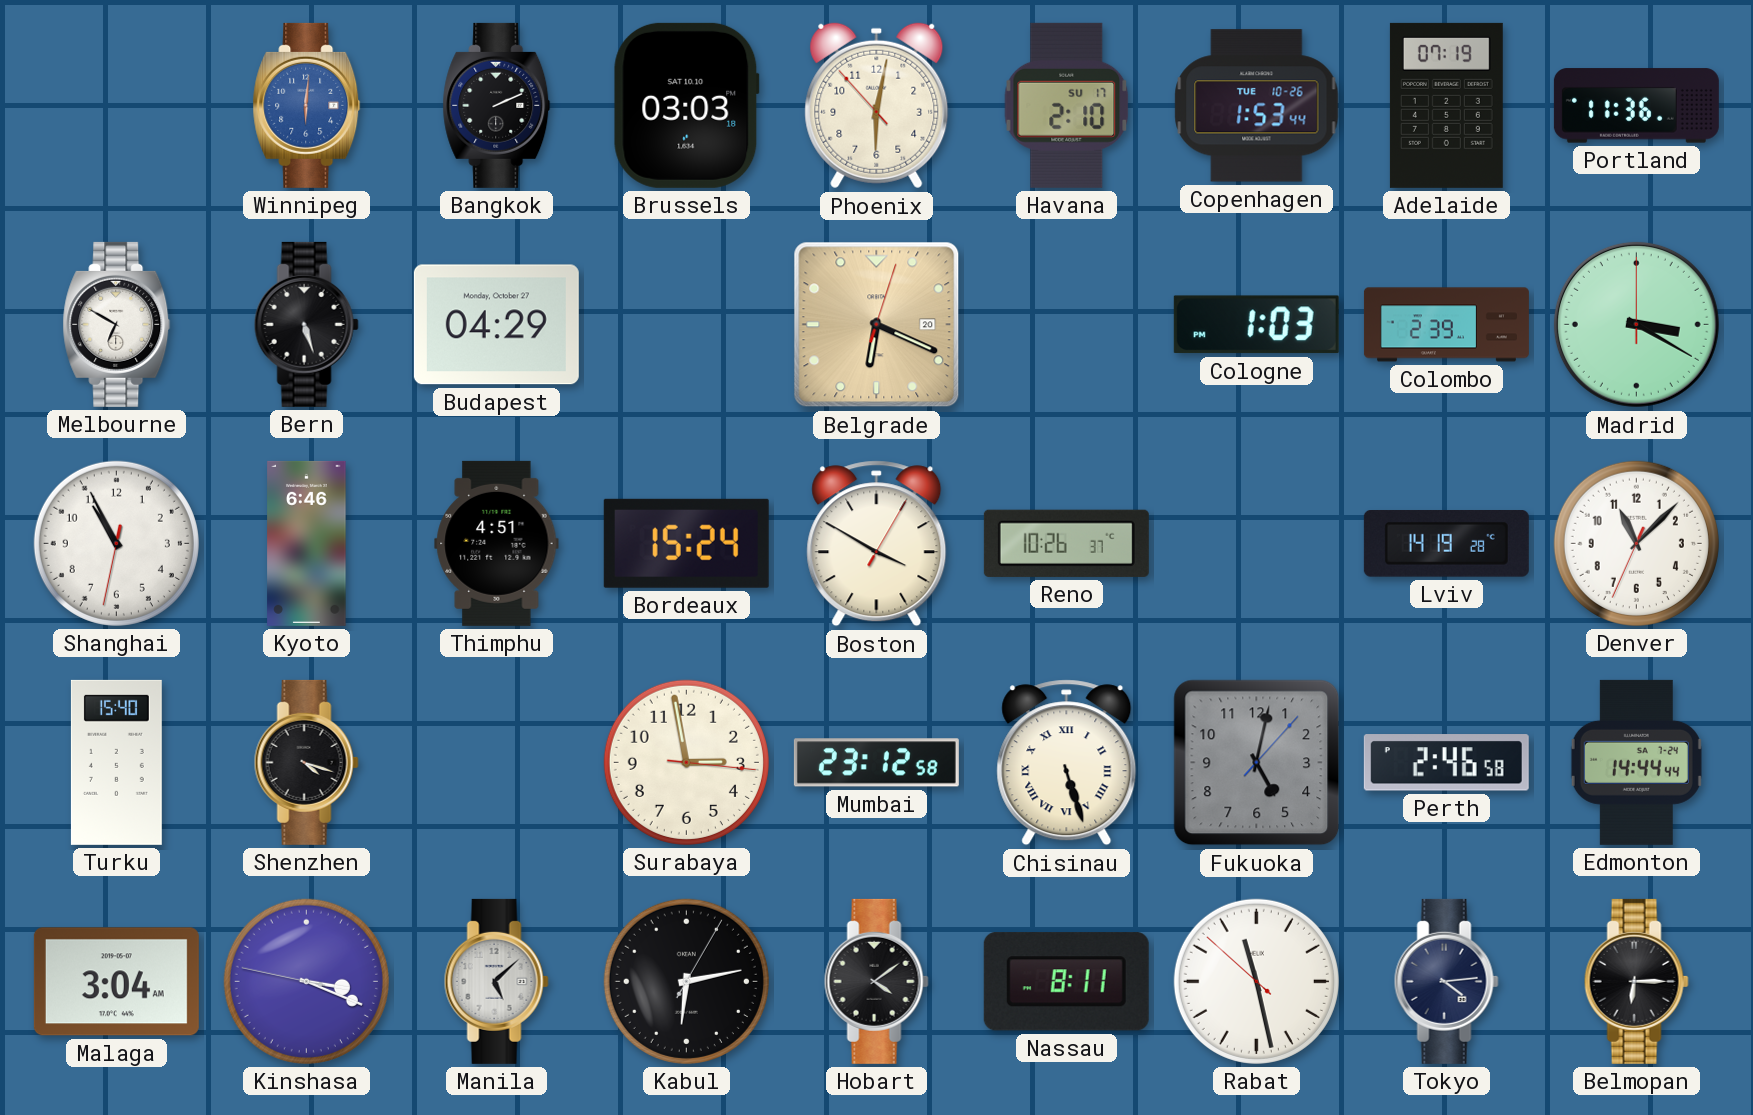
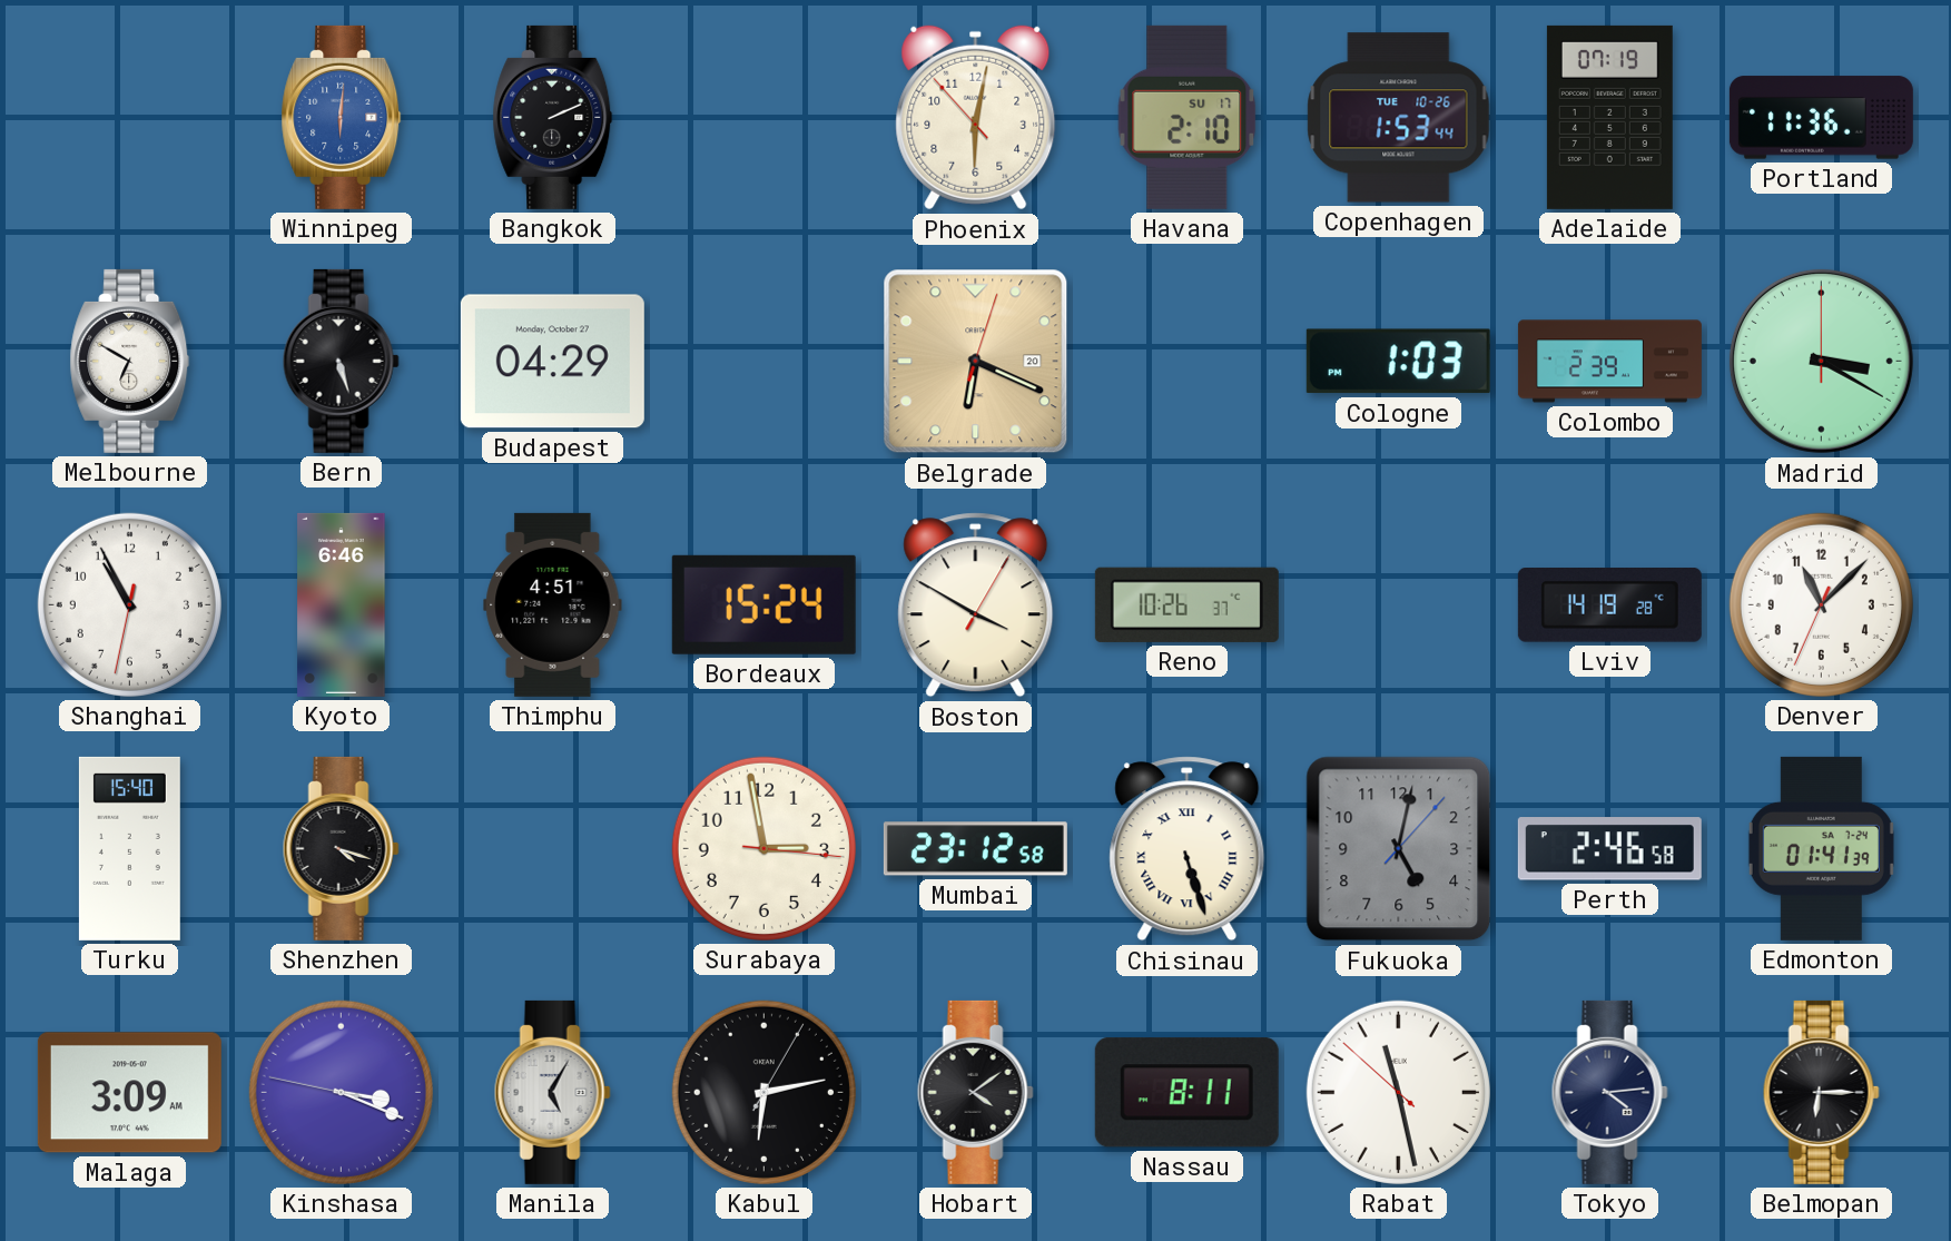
Brussels: 03:03 -> none
Edmonton: 14:44 -> 01:41
Malaga: 3:04 -> 3:09
Manila: 5:08 -> 5:05
